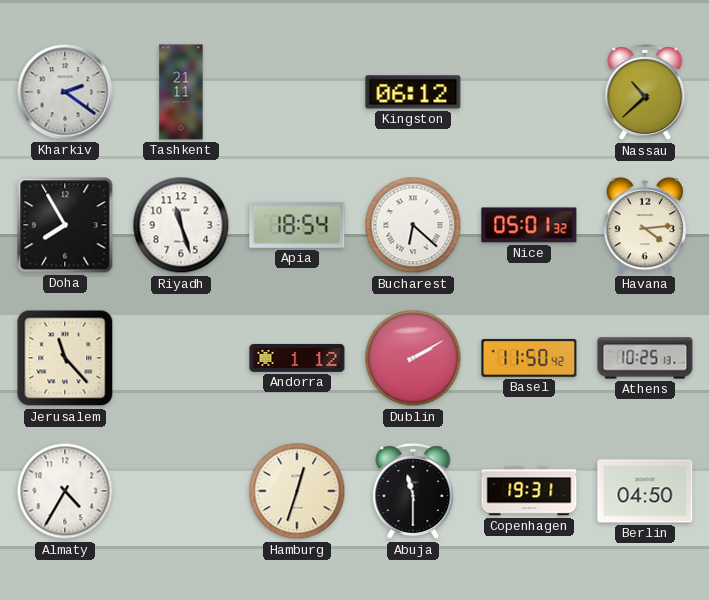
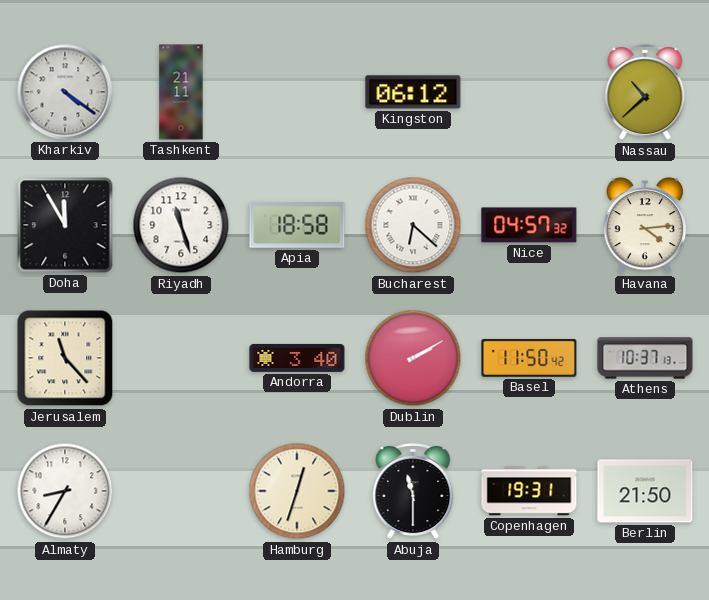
Kharkiv: 2:21 -> 4:21
Doha: 7:55 -> 11:55
Apia: 18:54 -> 18:58
Nice: 05:01 -> 04:57
Andorra: 1:12 -> 3:40
Athens: 10:25 -> 10:37
Almaty: 4:35 -> 8:35
Berlin: 04:50 -> 21:50
